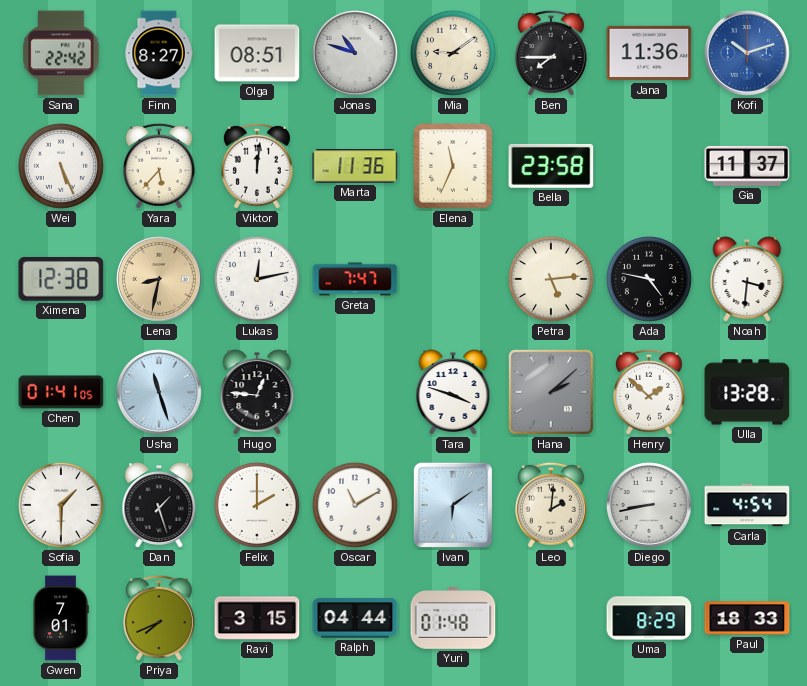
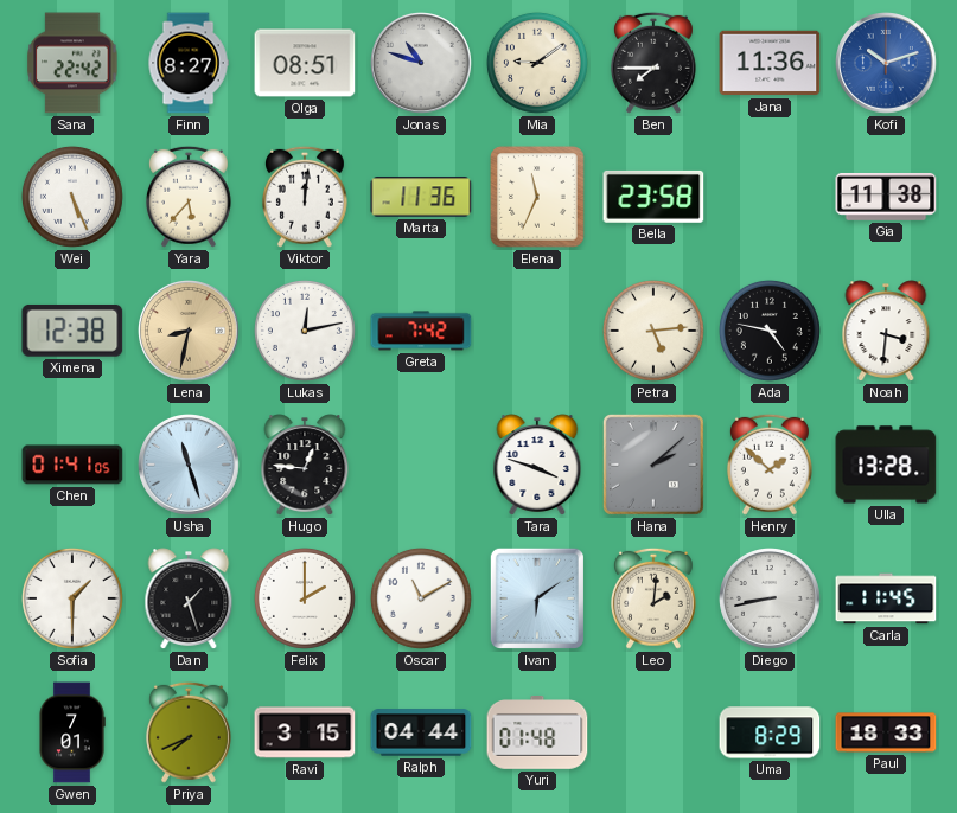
Gia: 11:37 -> 11:38
Greta: 7:47 -> 7:42
Carla: 4:54 -> 11:45
